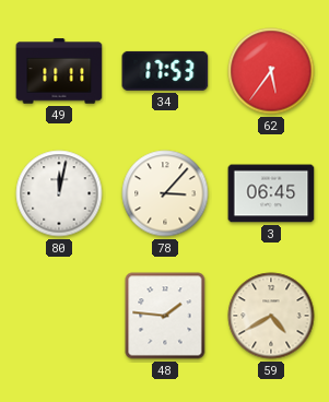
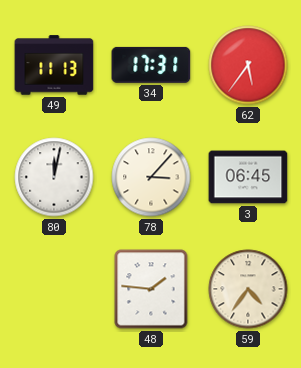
49: 11:11 -> 11:13
34: 17:53 -> 17:31
59: 4:40 -> 4:36
